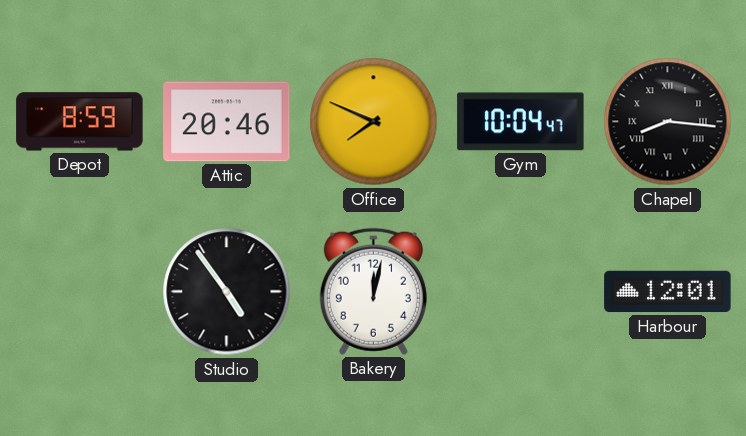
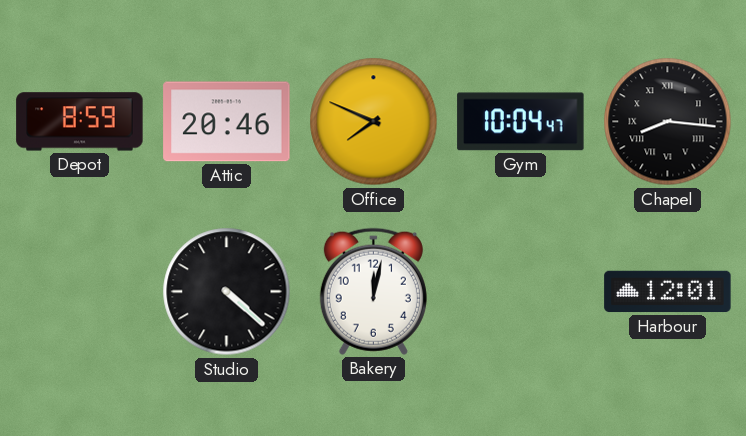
Studio: 4:54 -> 4:22
